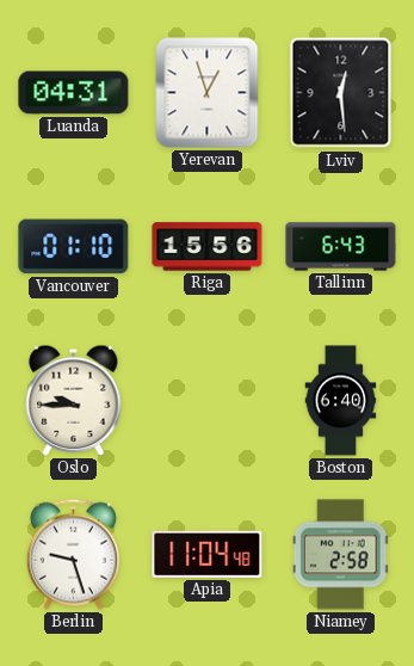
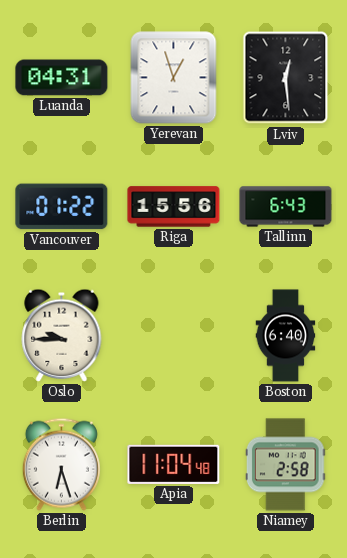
Vancouver: 01:10 -> 01:22
Berlin: 9:27 -> 6:27
